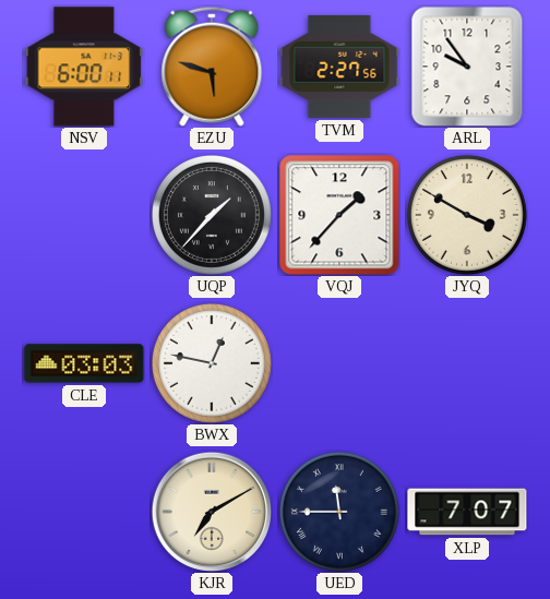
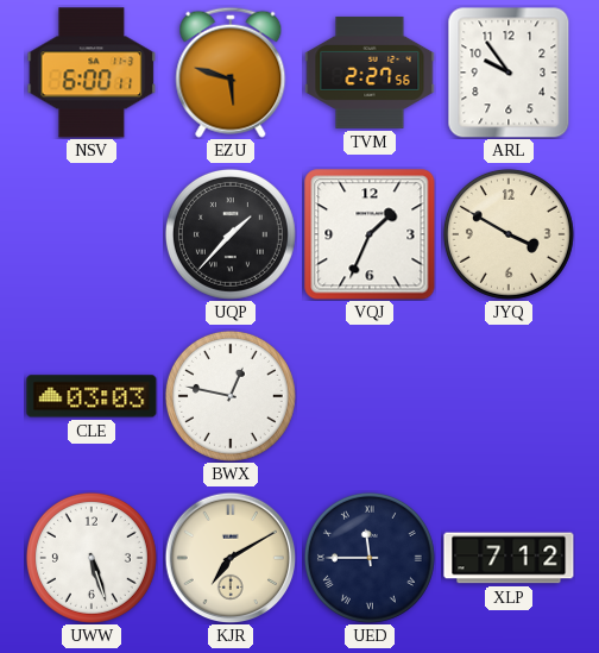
VQJ: 1:37 -> 1:34
UWW: none -> 5:27
XLP: 7:07 -> 7:12
